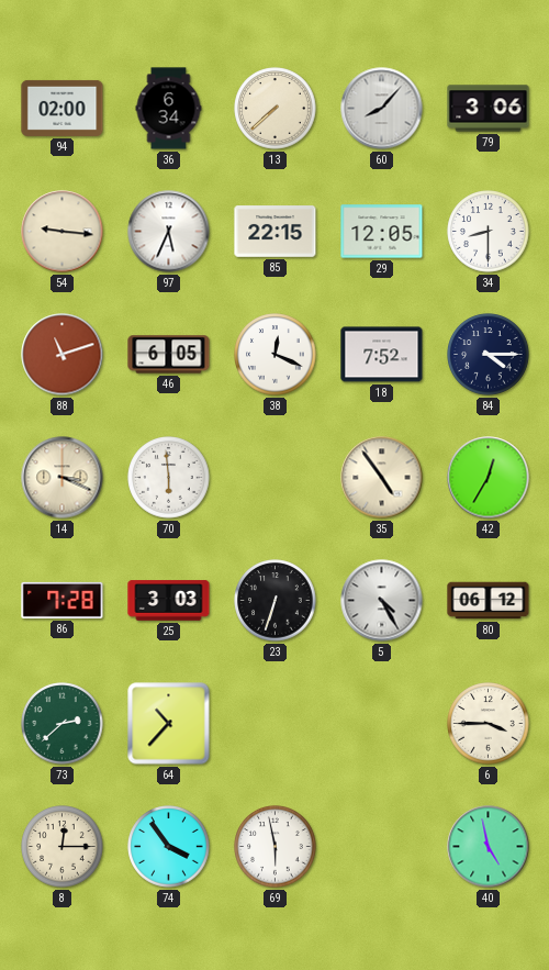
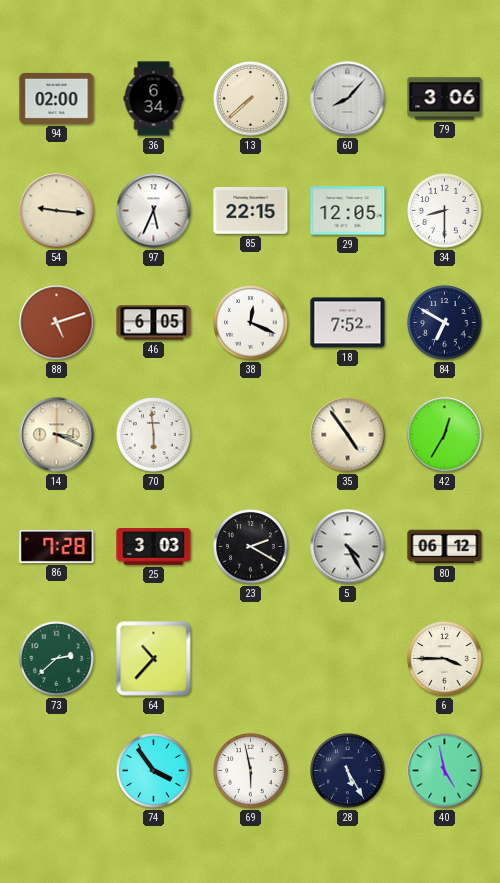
88: 11:12 -> 5:12
84: 4:15 -> 6:50
23: 6:33 -> 2:20
8: 12:15 -> none
28: none -> 5:25
